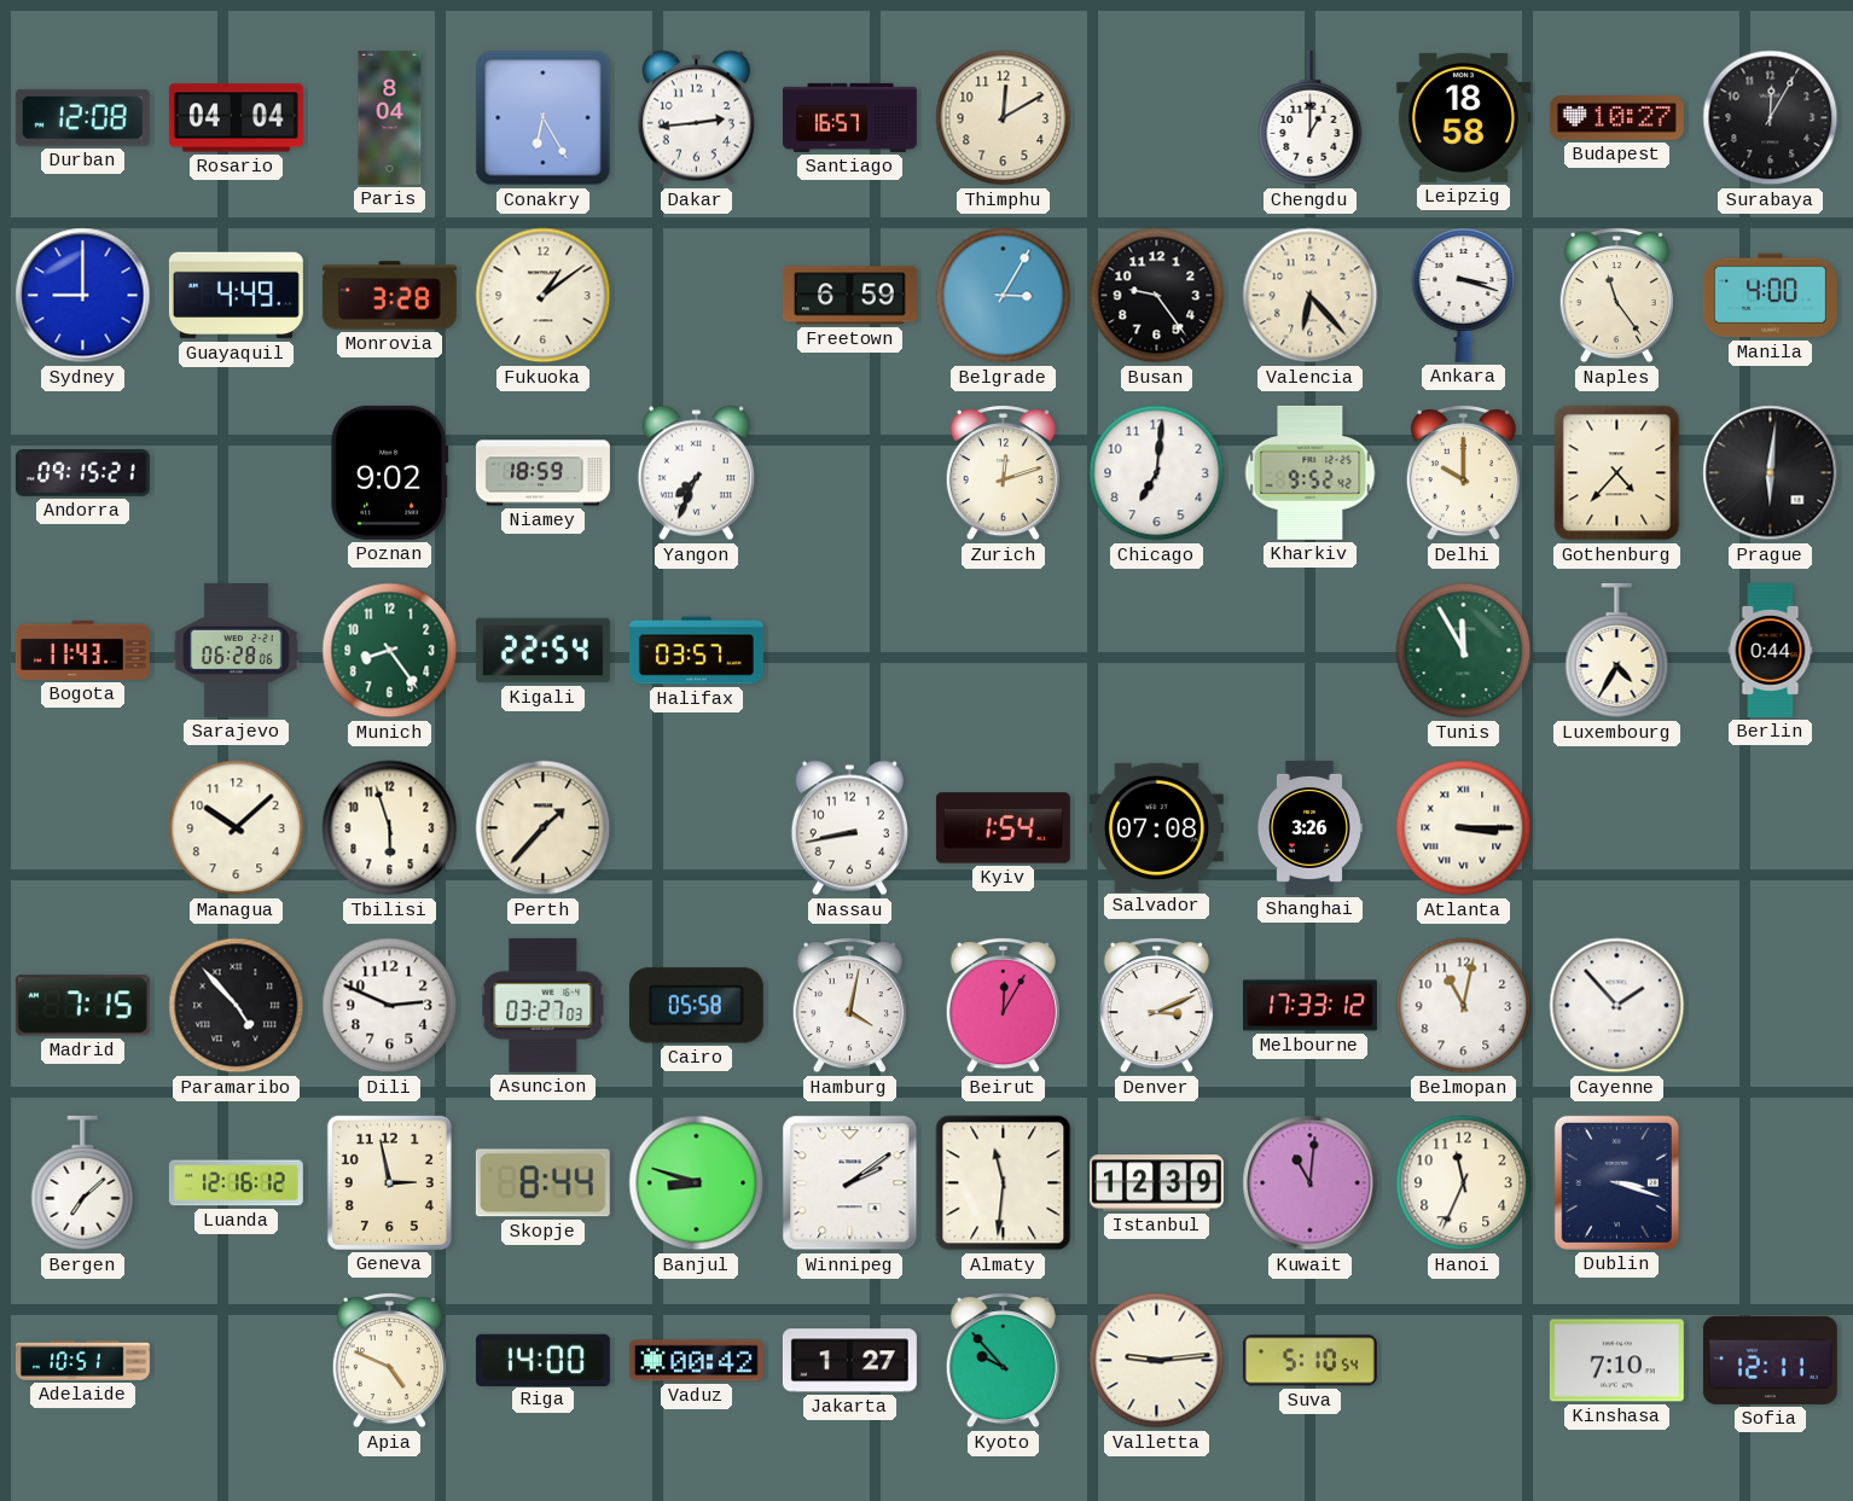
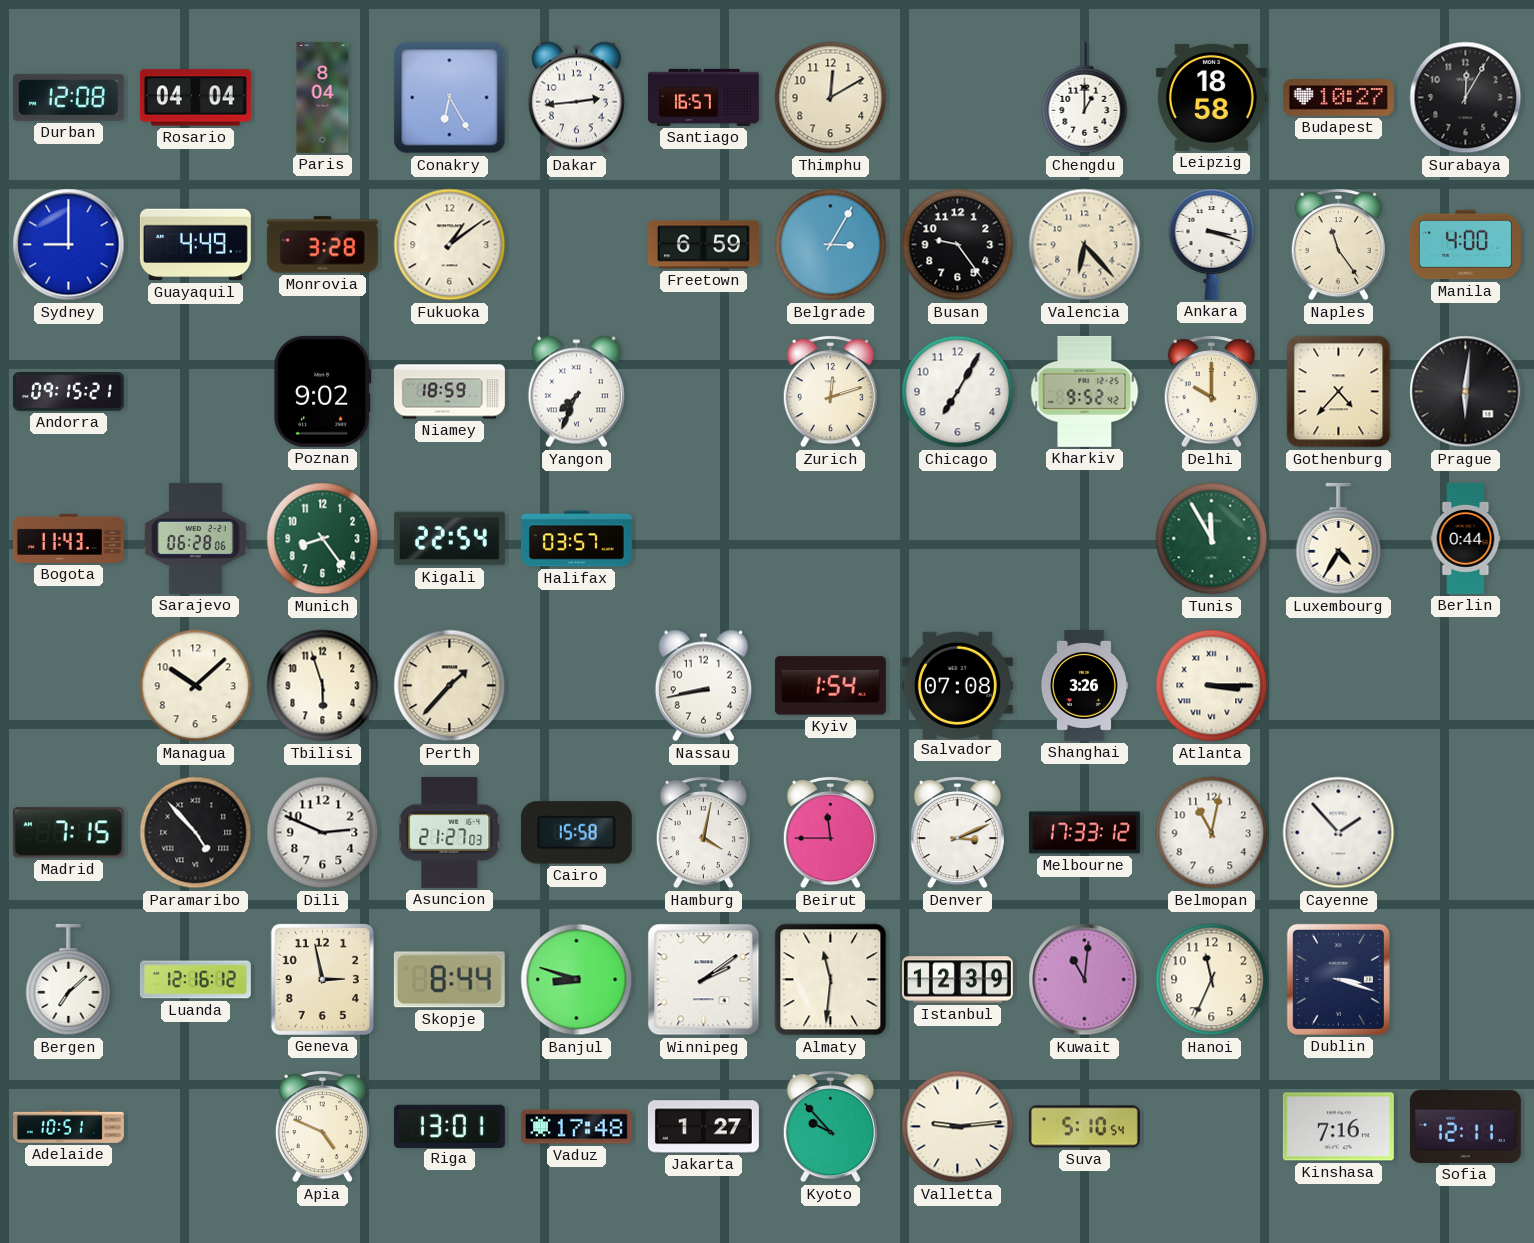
Chicago: 7:01 -> 7:05
Asuncion: 03:27 -> 21:27
Cairo: 05:58 -> 15:58
Beirut: 12:05 -> 11:45
Riga: 14:00 -> 13:01
Vaduz: 00:42 -> 17:48
Kinshasa: 7:10 -> 7:16
